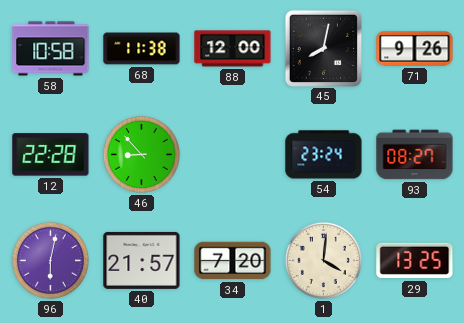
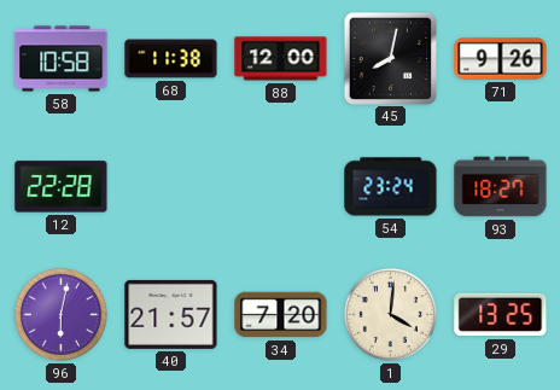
46: 8:53 -> none
93: 08:27 -> 18:27
